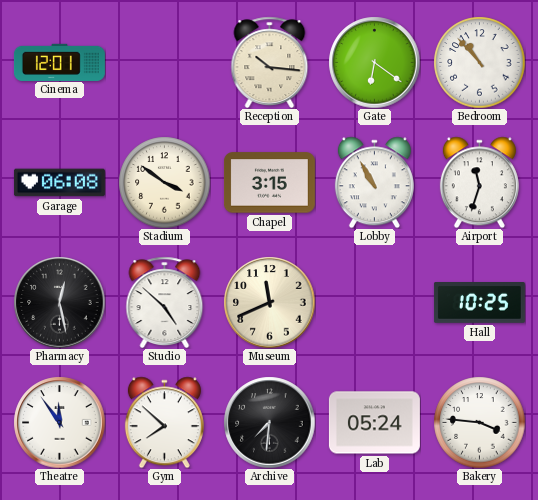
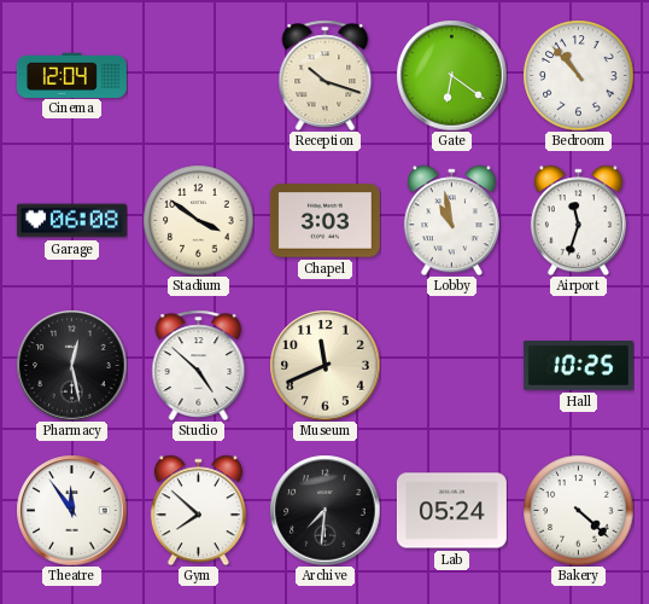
Cinema: 12:01 -> 12:04
Reception: 10:16 -> 10:18
Chapel: 3:15 -> 3:03
Lobby: 10:55 -> 10:58
Bakery: 3:46 -> 4:22
